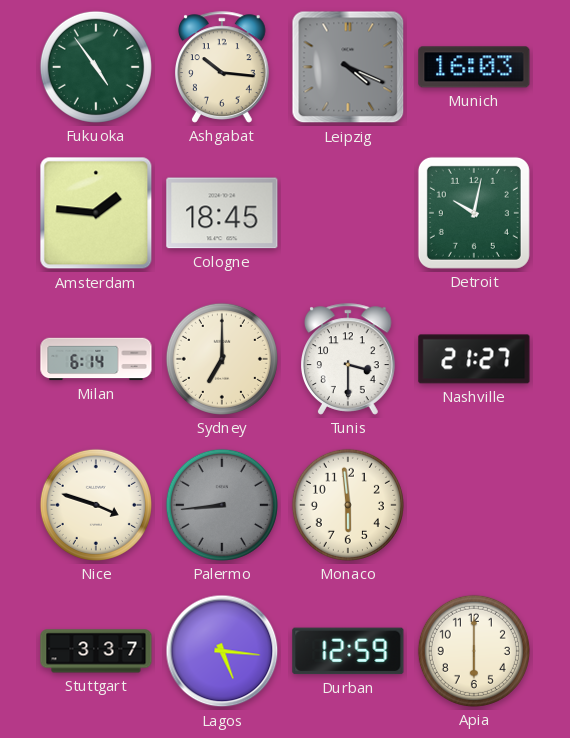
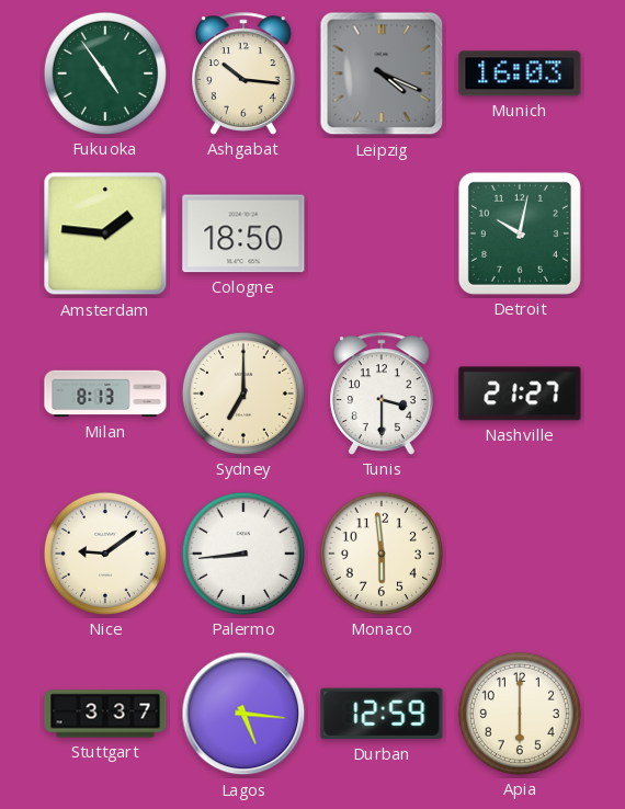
Cologne: 18:45 -> 18:50
Milan: 6:14 -> 8:13
Nice: 3:48 -> 9:09
Palermo dial: grey -> white
